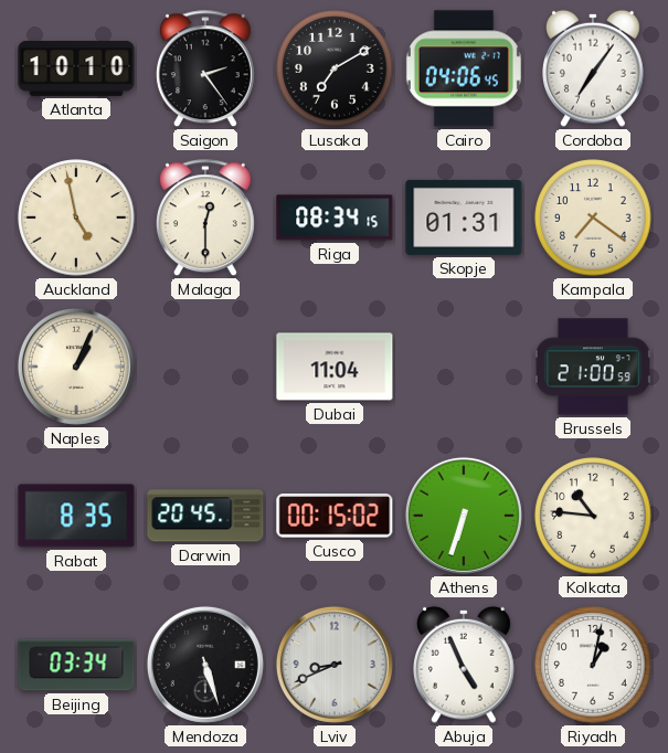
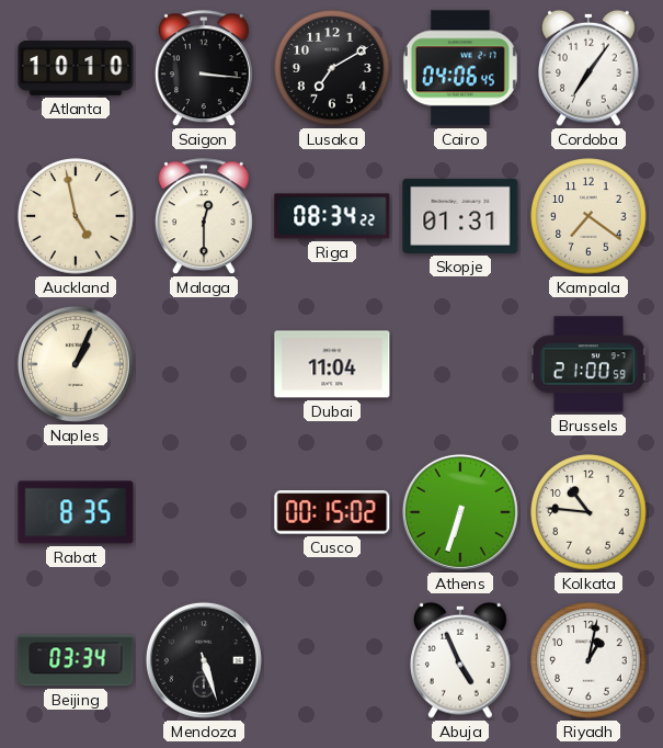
Saigon: 2:24 -> 3:16
Riga: 08:34:15 -> 08:34:22
Darwin: 20:45 -> none
Lviv: 8:41 -> none
